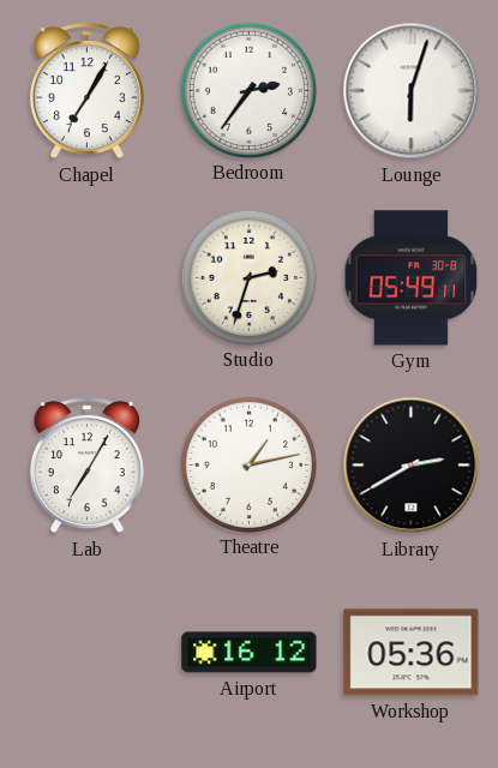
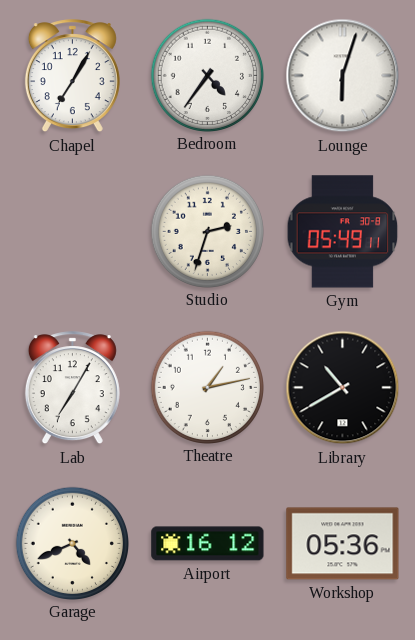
Bedroom: 2:36 -> 4:36
Library: 2:40 -> 10:40
Garage: none -> 4:41
